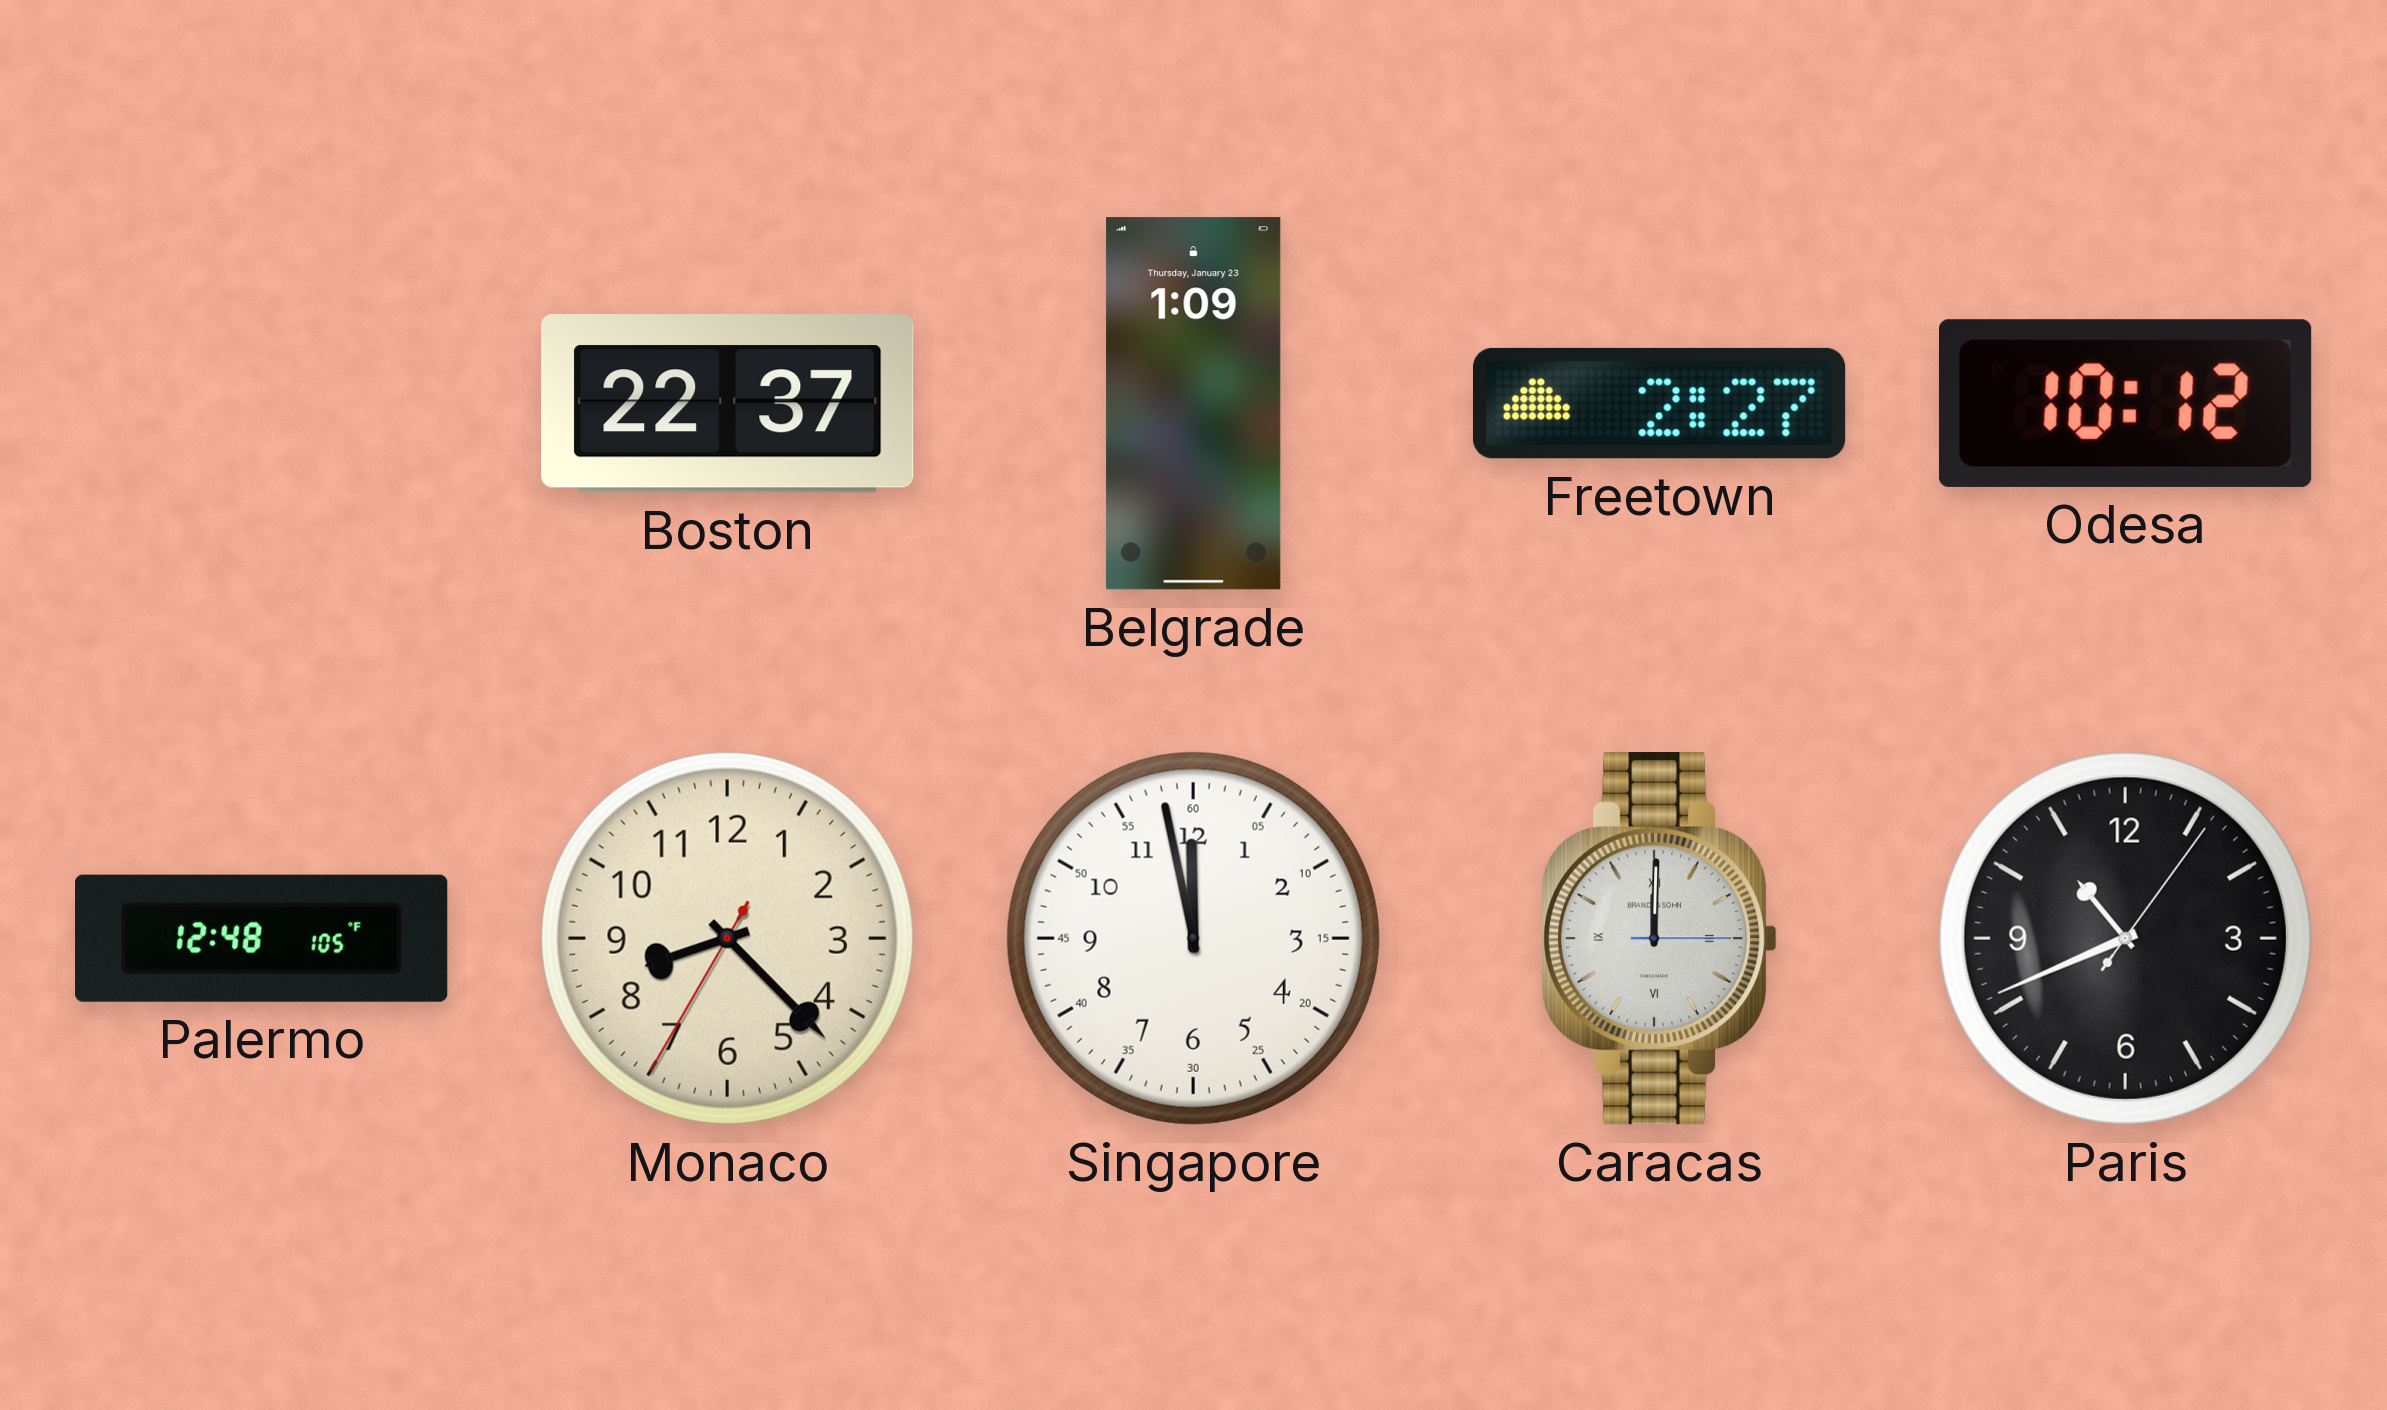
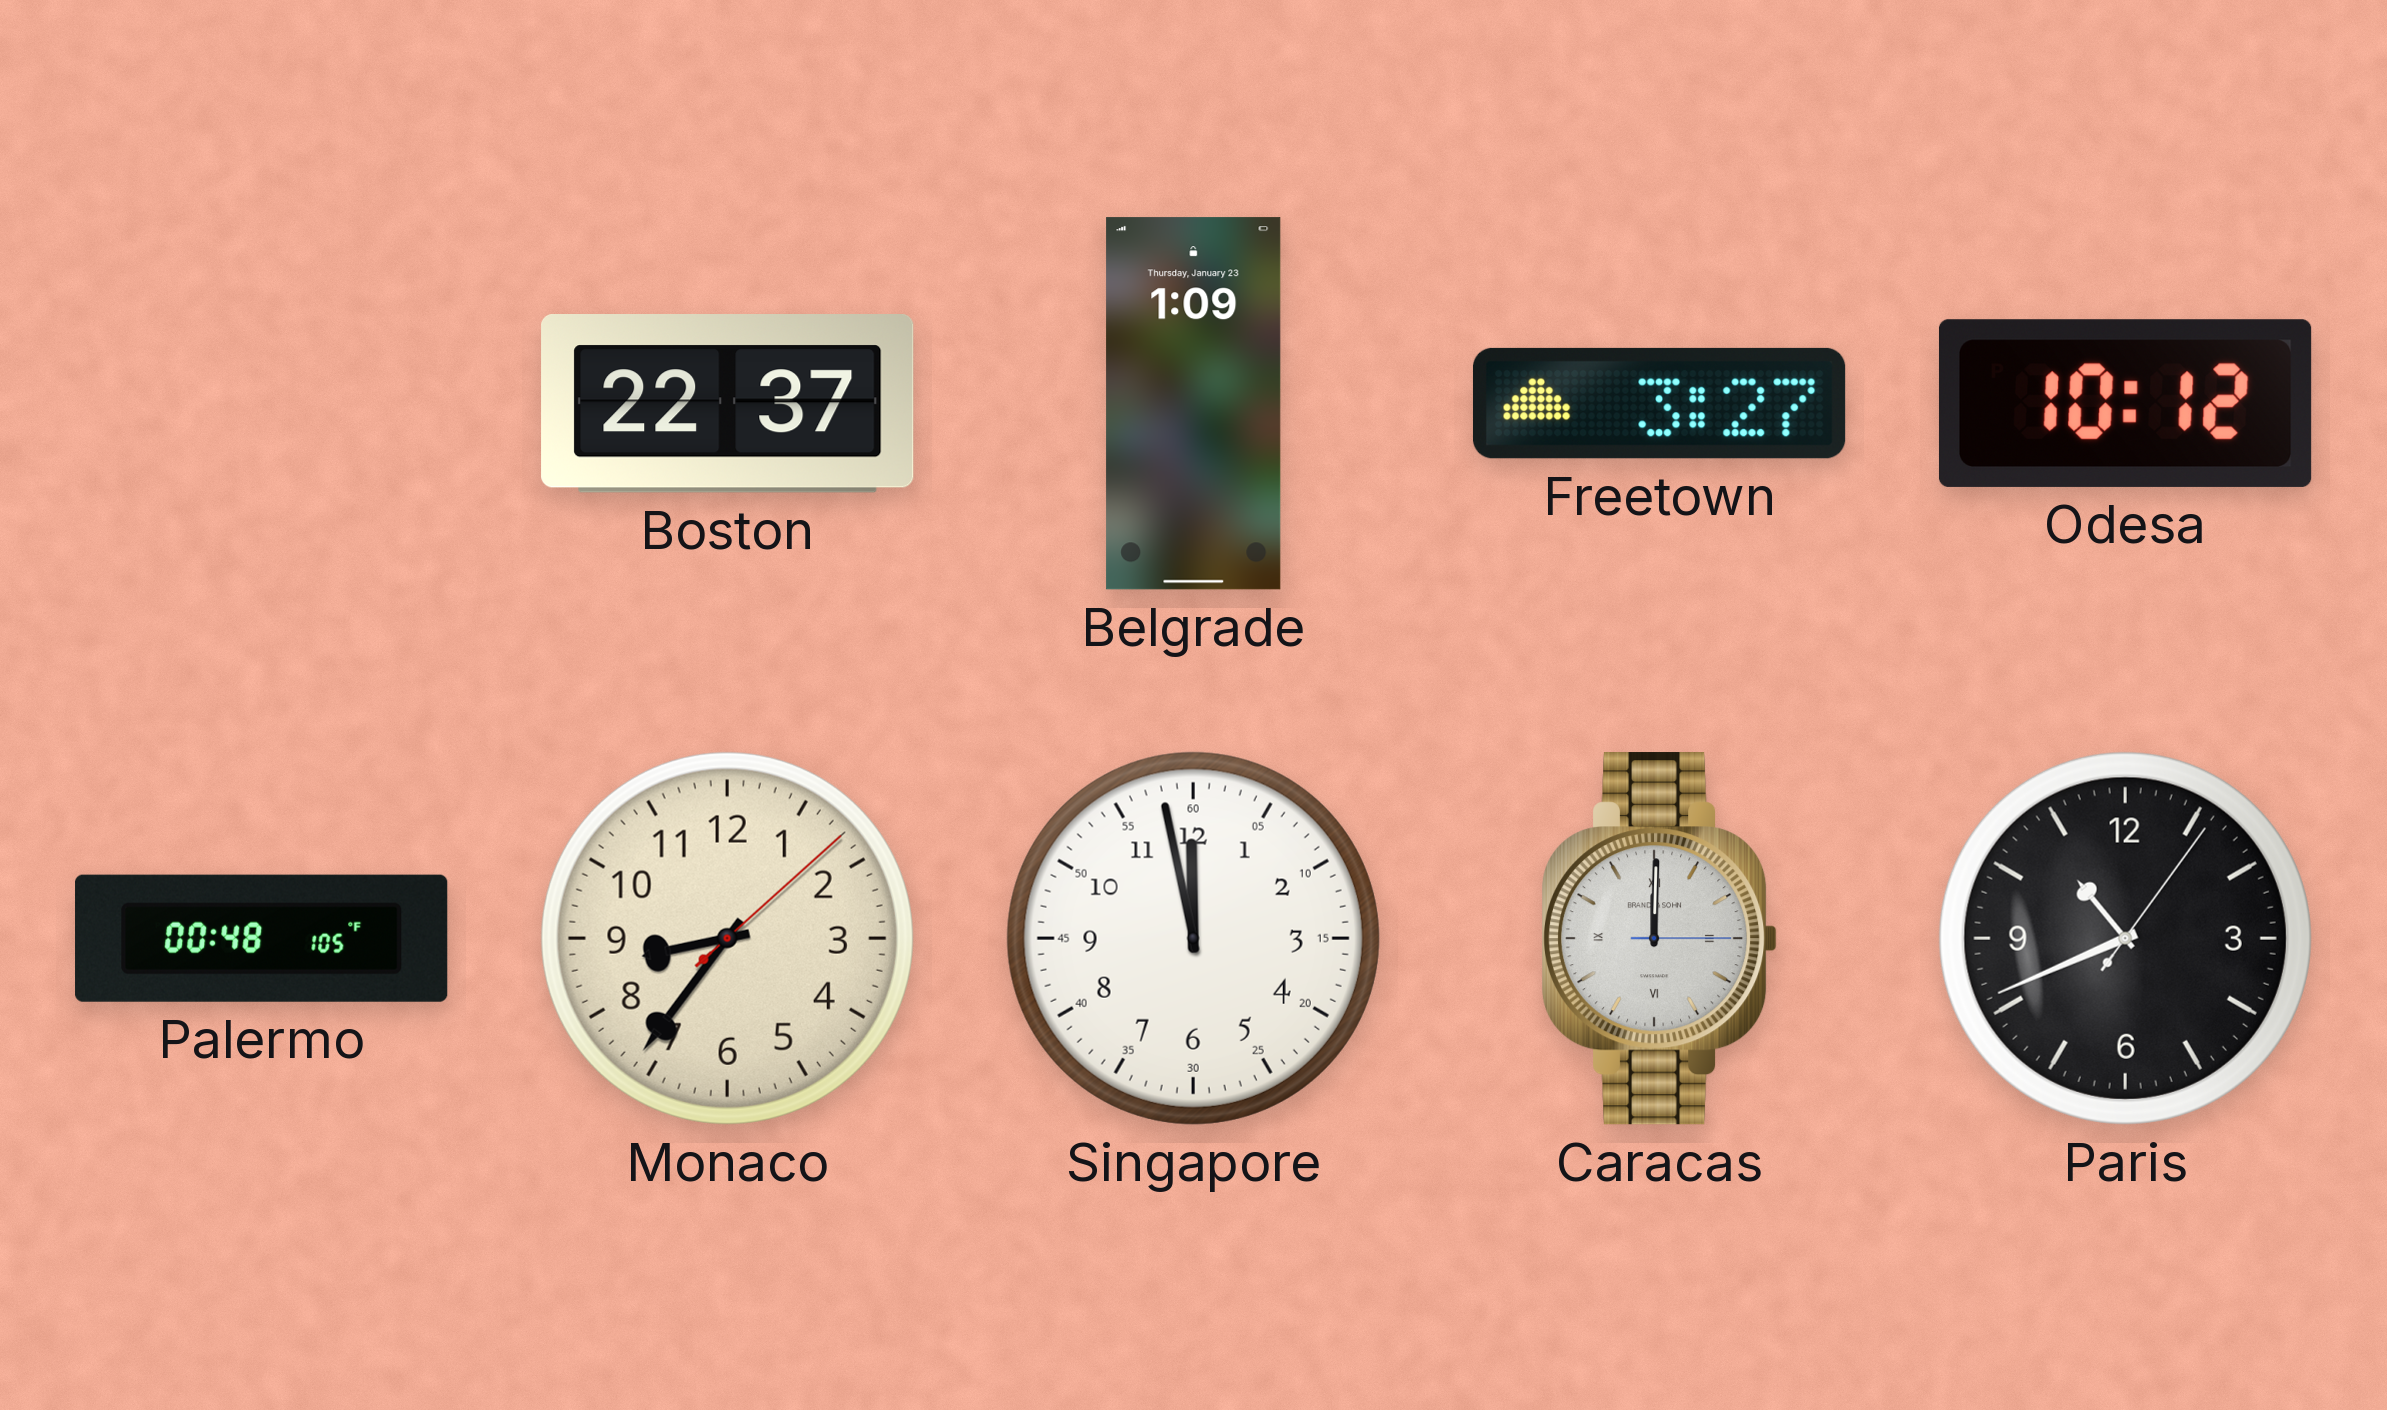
Freetown: 2:27 -> 3:27
Palermo: 12:48 -> 00:48
Monaco: 8:22 -> 8:36
